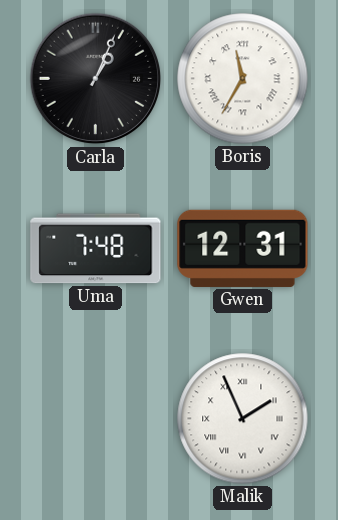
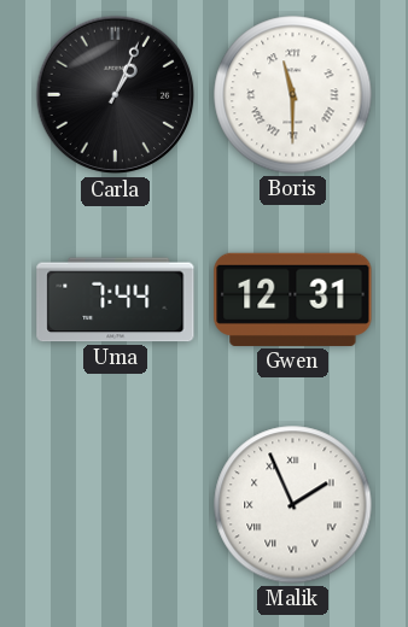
Boris: 11:35 -> 11:30
Uma: 7:48 -> 7:44
